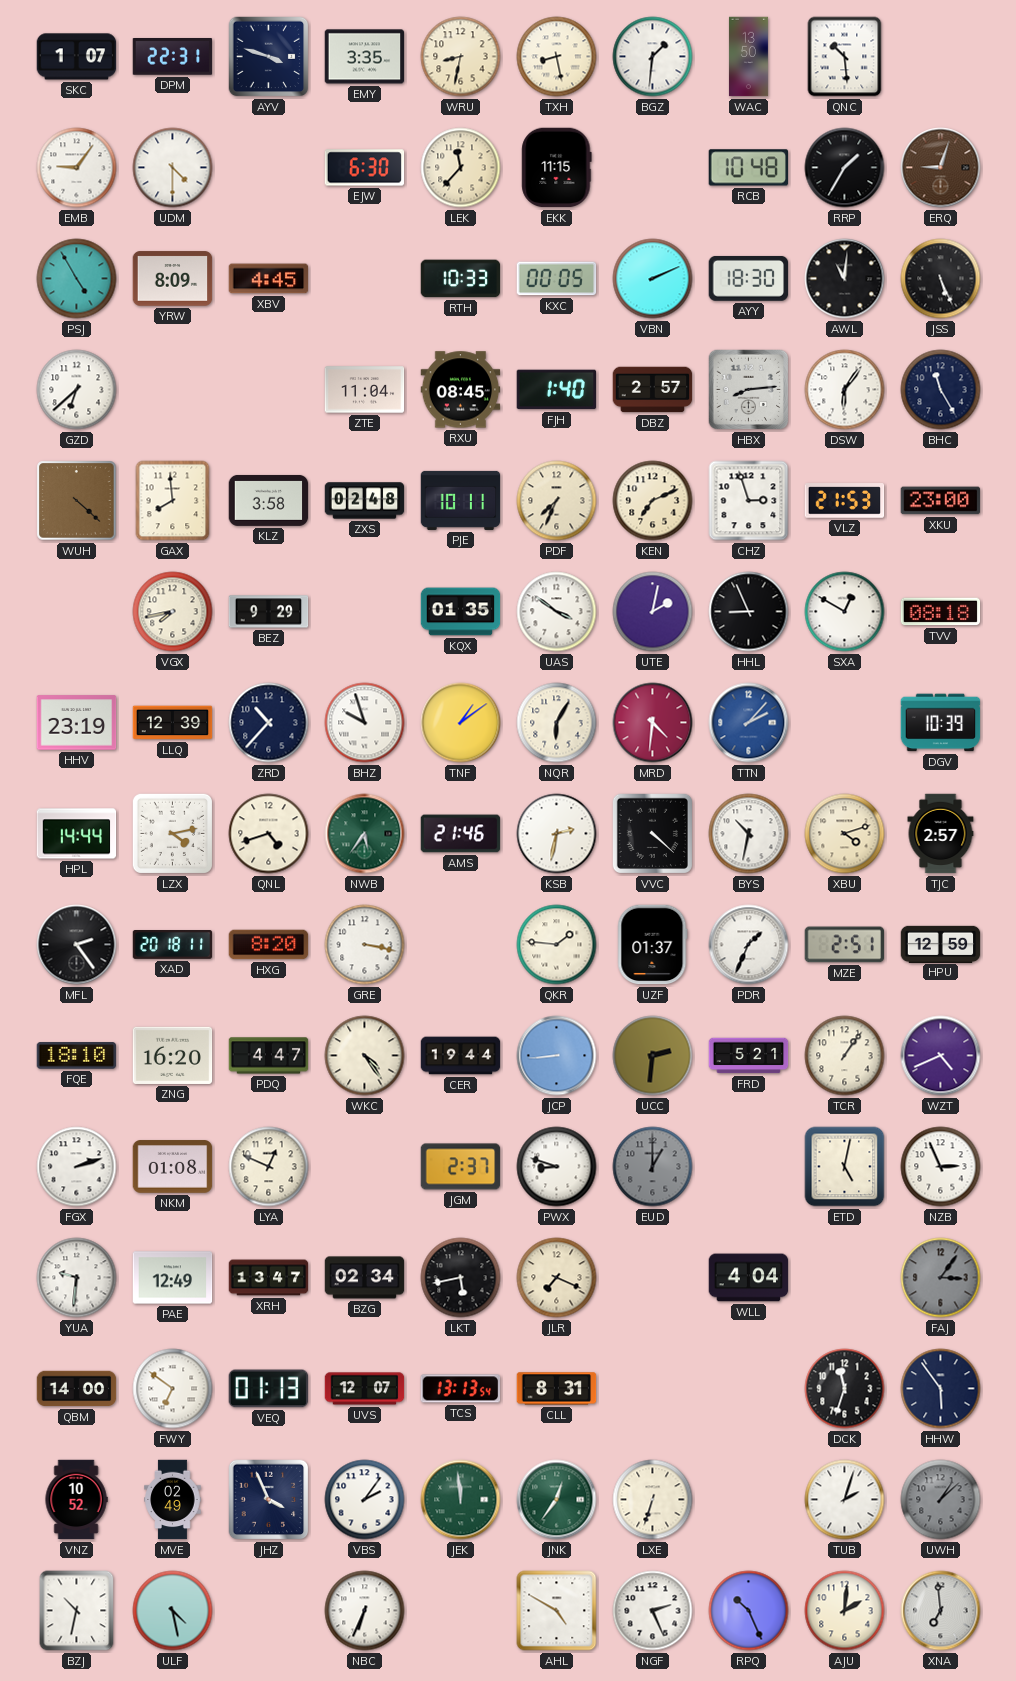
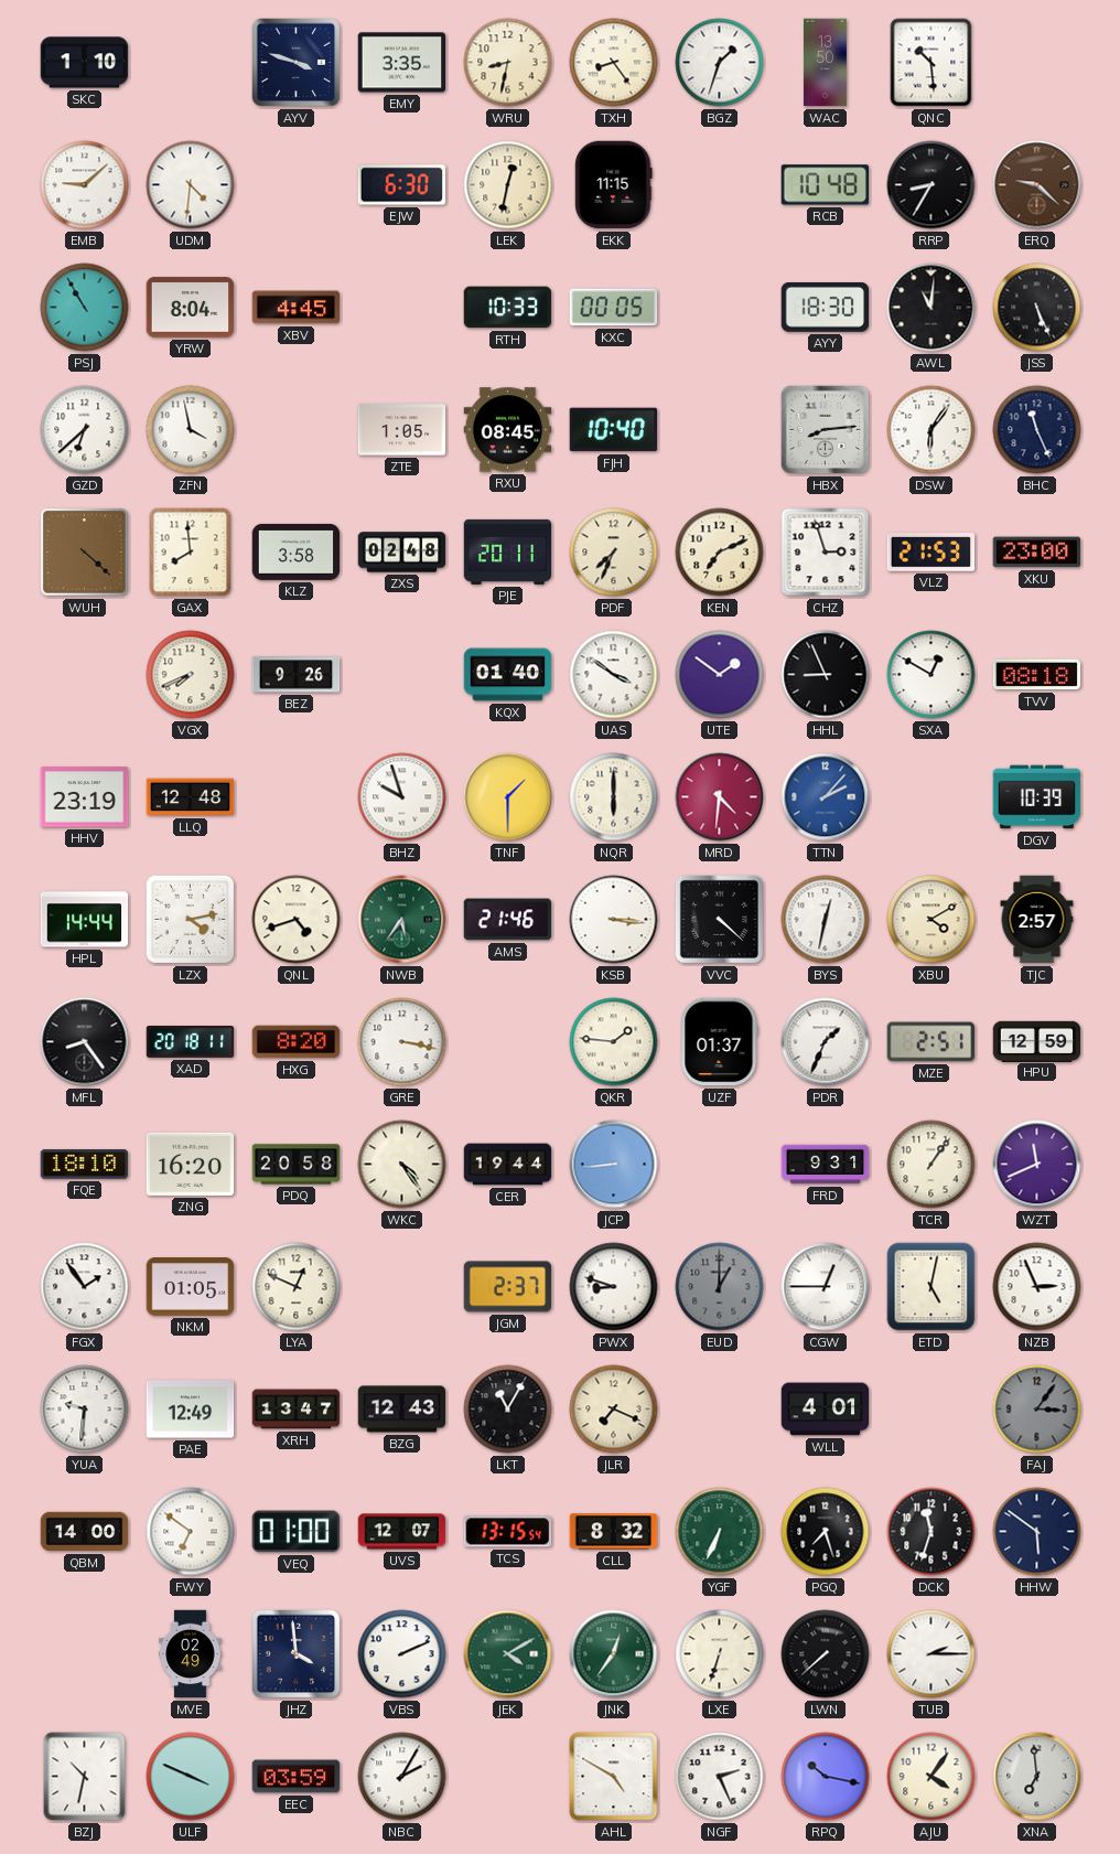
SKC: 1:07 -> 1:10
DPM: 22:31 -> none
TXH: 8:28 -> 8:24
BGZ: 1:31 -> 1:33
EMB: 9:06 -> 9:08
UDM: 4:30 -> 4:31
LEK: 11:37 -> 12:32
RRP: 1:35 -> 8:35
ERQ: 9:03 -> 9:22
PSJ: 4:55 -> 10:55
YRW: 8:09 -> 8:04
VBN: 2:11 -> none
ZFN: none -> 3:58
ZTE: 11:04 -> 1:05
FJH: 1:40 -> 10:40
DBZ: 2:57 -> none
BHC: 11:25 -> 11:26
PJE: 10:11 -> 20:11
VGX: 7:43 -> 7:41
BEZ: 9:29 -> 9:26
KQX: 01:35 -> 01:40
UTE: 2:02 -> 1:51
LLQ: 12:39 -> 12:48
ZRD: 10:37 -> none
TNF: 1:09 -> 1:30
NQR: 6:05 -> 6:00
KSB: 2:32 -> 3:16
BYS: 10:32 -> 12:32
XBU: 4:12 -> 4:10
MFL: 2:24 -> 8:24
PDQ: 4:47 -> 20:58
UCC: 2:31 -> none
FRD: 5:21 -> 9:31
WZT: 4:41 -> 11:41
FGX: 2:12 -> 1:54
NKM: 01:08 -> 01:05
CGW: none -> 12:45
BZG: 02:34 -> 12:43
LKT: 5:43 -> 11:05
WLL: 4:04 -> 4:01
VEQ: 01:13 -> 01:00
TCS: 13:13 -> 13:15
CLL: 8:31 -> 8:32
YGF: none -> 6:34
PGQ: none -> 7:27
HHW: 5:54 -> 5:51
VNZ: 10:52 -> none
JHZ: 3:56 -> 3:59
VBS: 2:06 -> 2:11
JEK: 11:59 -> 4:10
LWN: none -> 7:38
TUB: 2:03 -> 2:15
UWH: 1:08 -> none
ULF: 4:28 -> 3:49
EEC: none -> 03:59
NBC: 6:34 -> 2:05
RPQ: 10:26 -> 10:17
AJU: 2:01 -> 4:06
